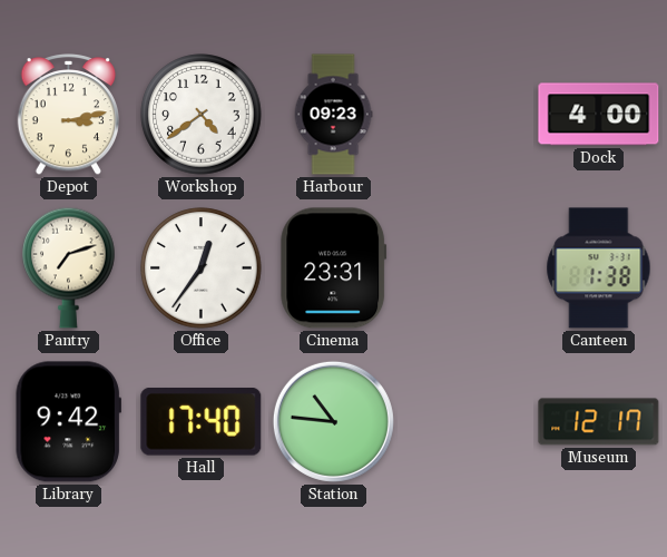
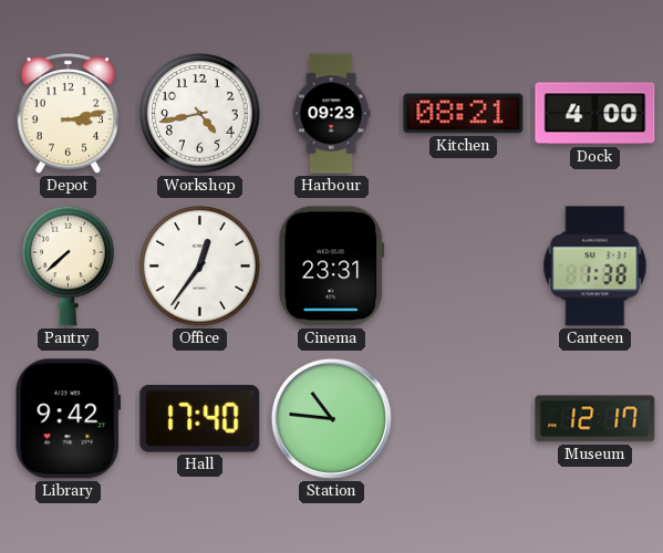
Workshop: 4:39 -> 4:43
Kitchen: none -> 08:21
Pantry: 7:12 -> 7:38
